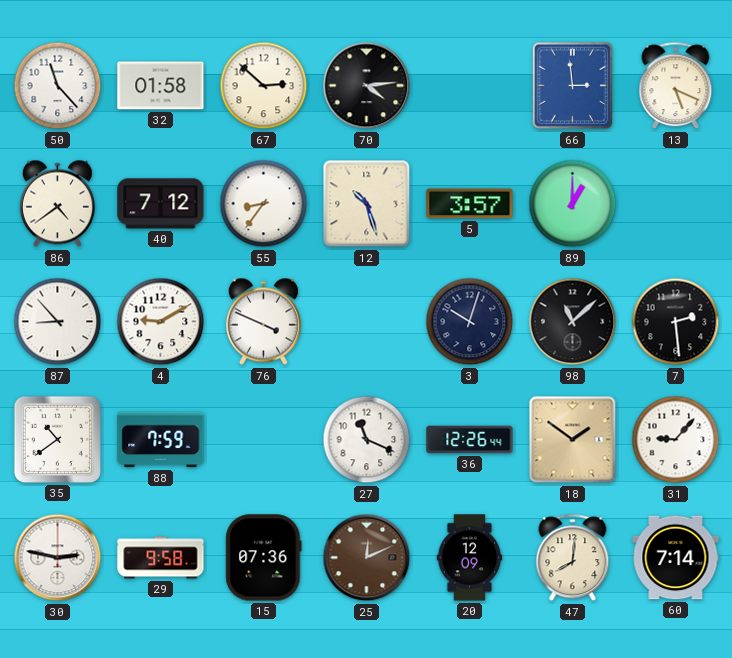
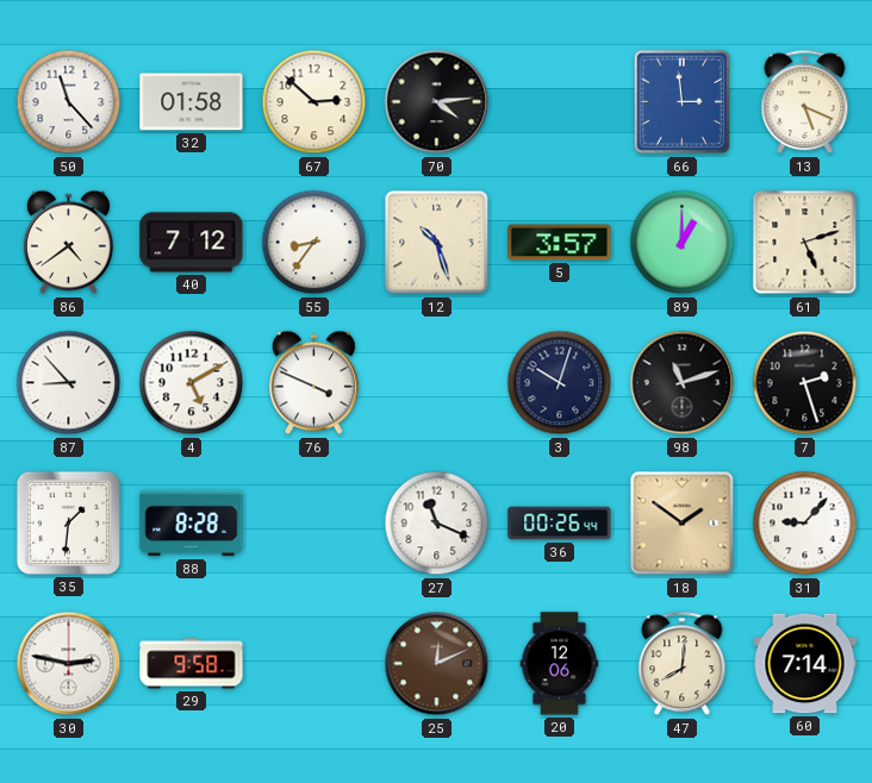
61: none -> 5:12
4: 9:10 -> 5:10
98: 11:08 -> 11:12
7: 2:29 -> 2:27
35: 10:39 -> 1:31
88: 7:59 -> 8:28
36: 12:26 -> 00:26
15: 07:36 -> none
20: 12:09 -> 12:06
